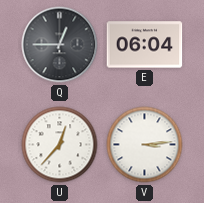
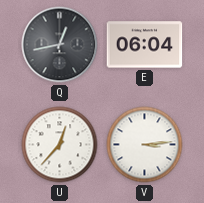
Q: 12:45 -> 12:43
